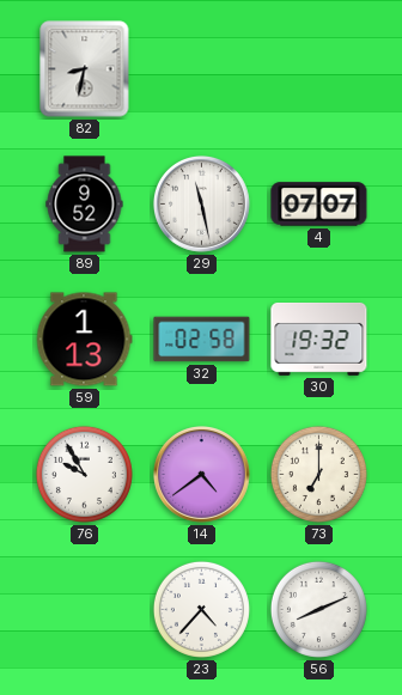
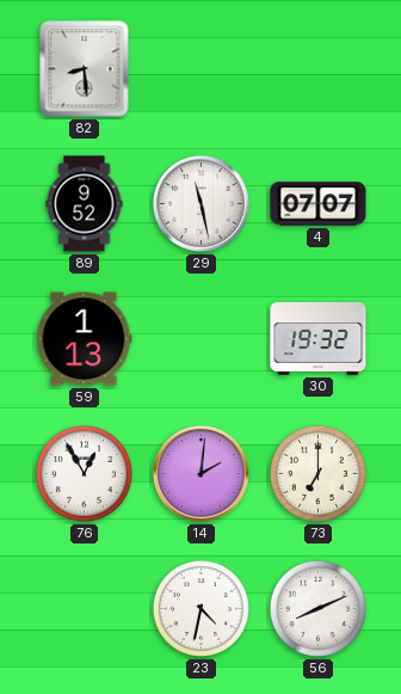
82: 8:32 -> 8:29
32: 02:58 -> none
76: 9:55 -> 12:55
14: 4:39 -> 2:01
23: 4:37 -> 4:32
